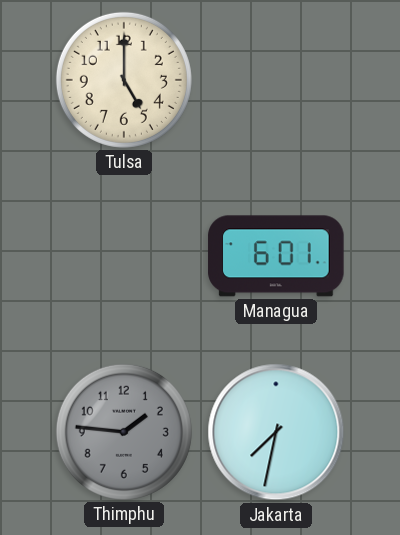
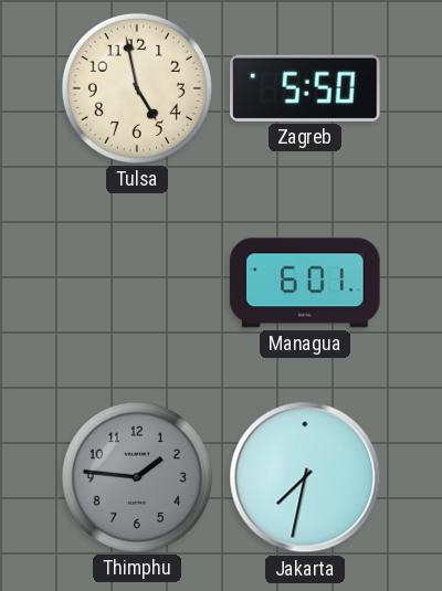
Tulsa: 5:00 -> 4:58
Zagreb: none -> 5:50
